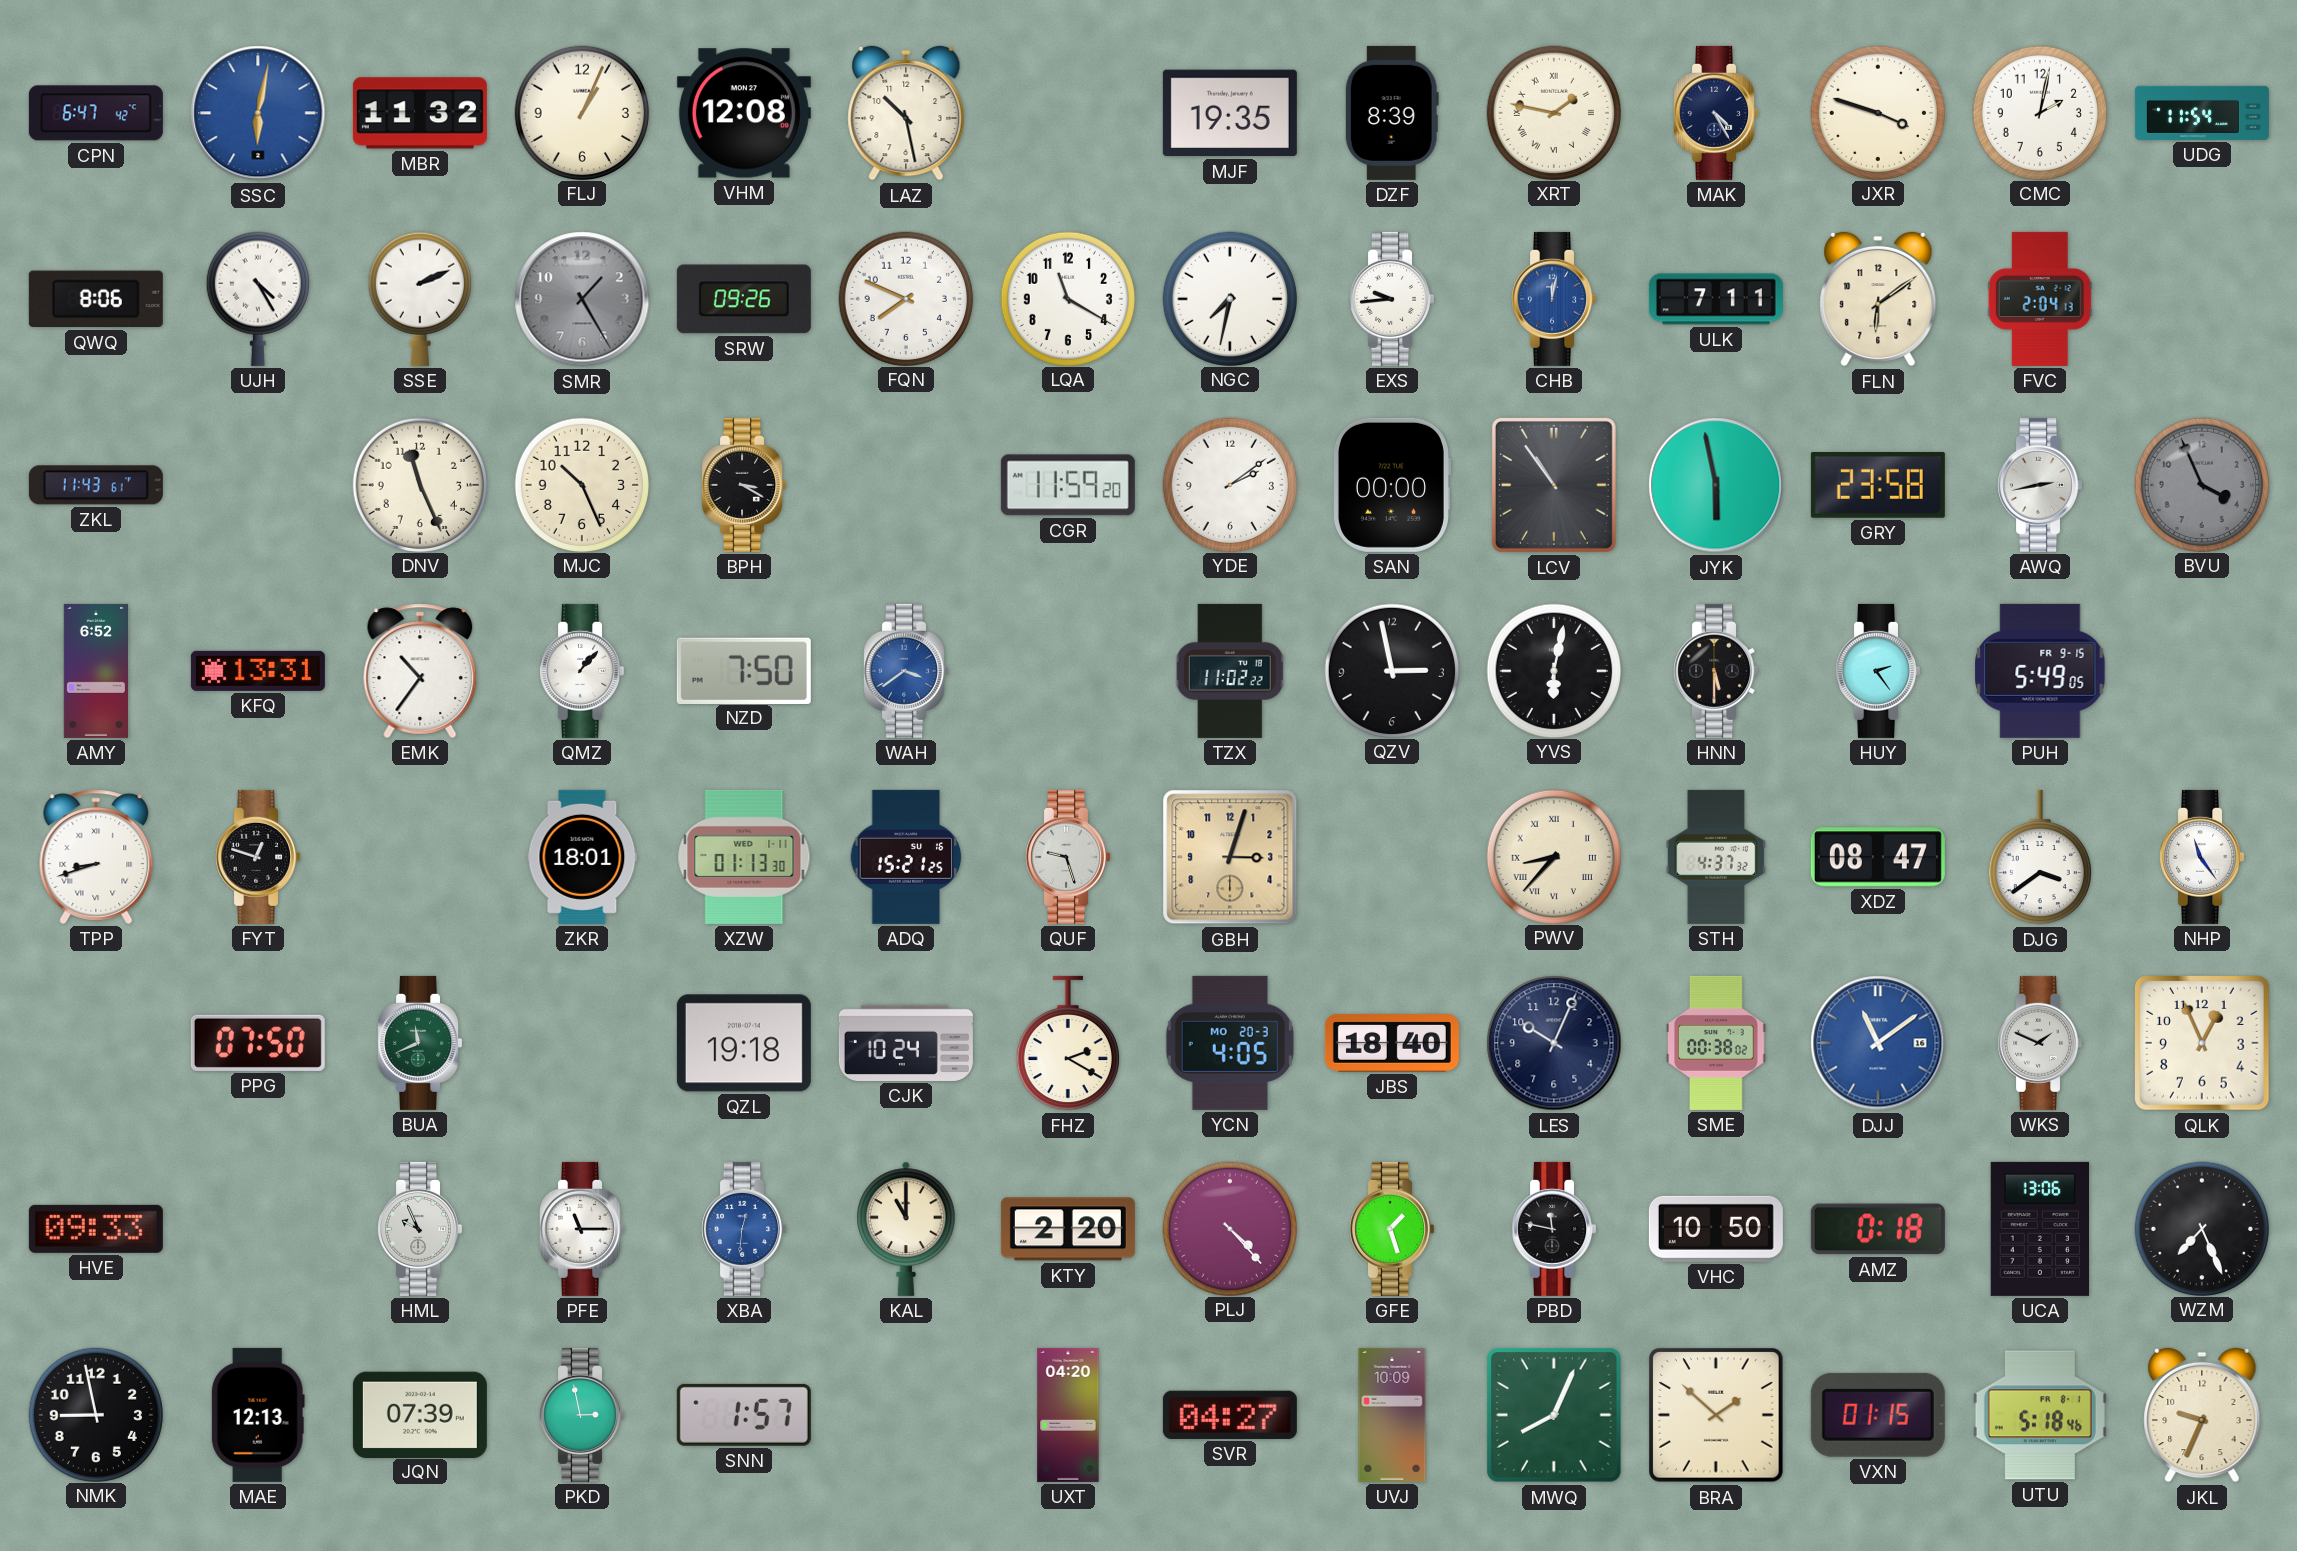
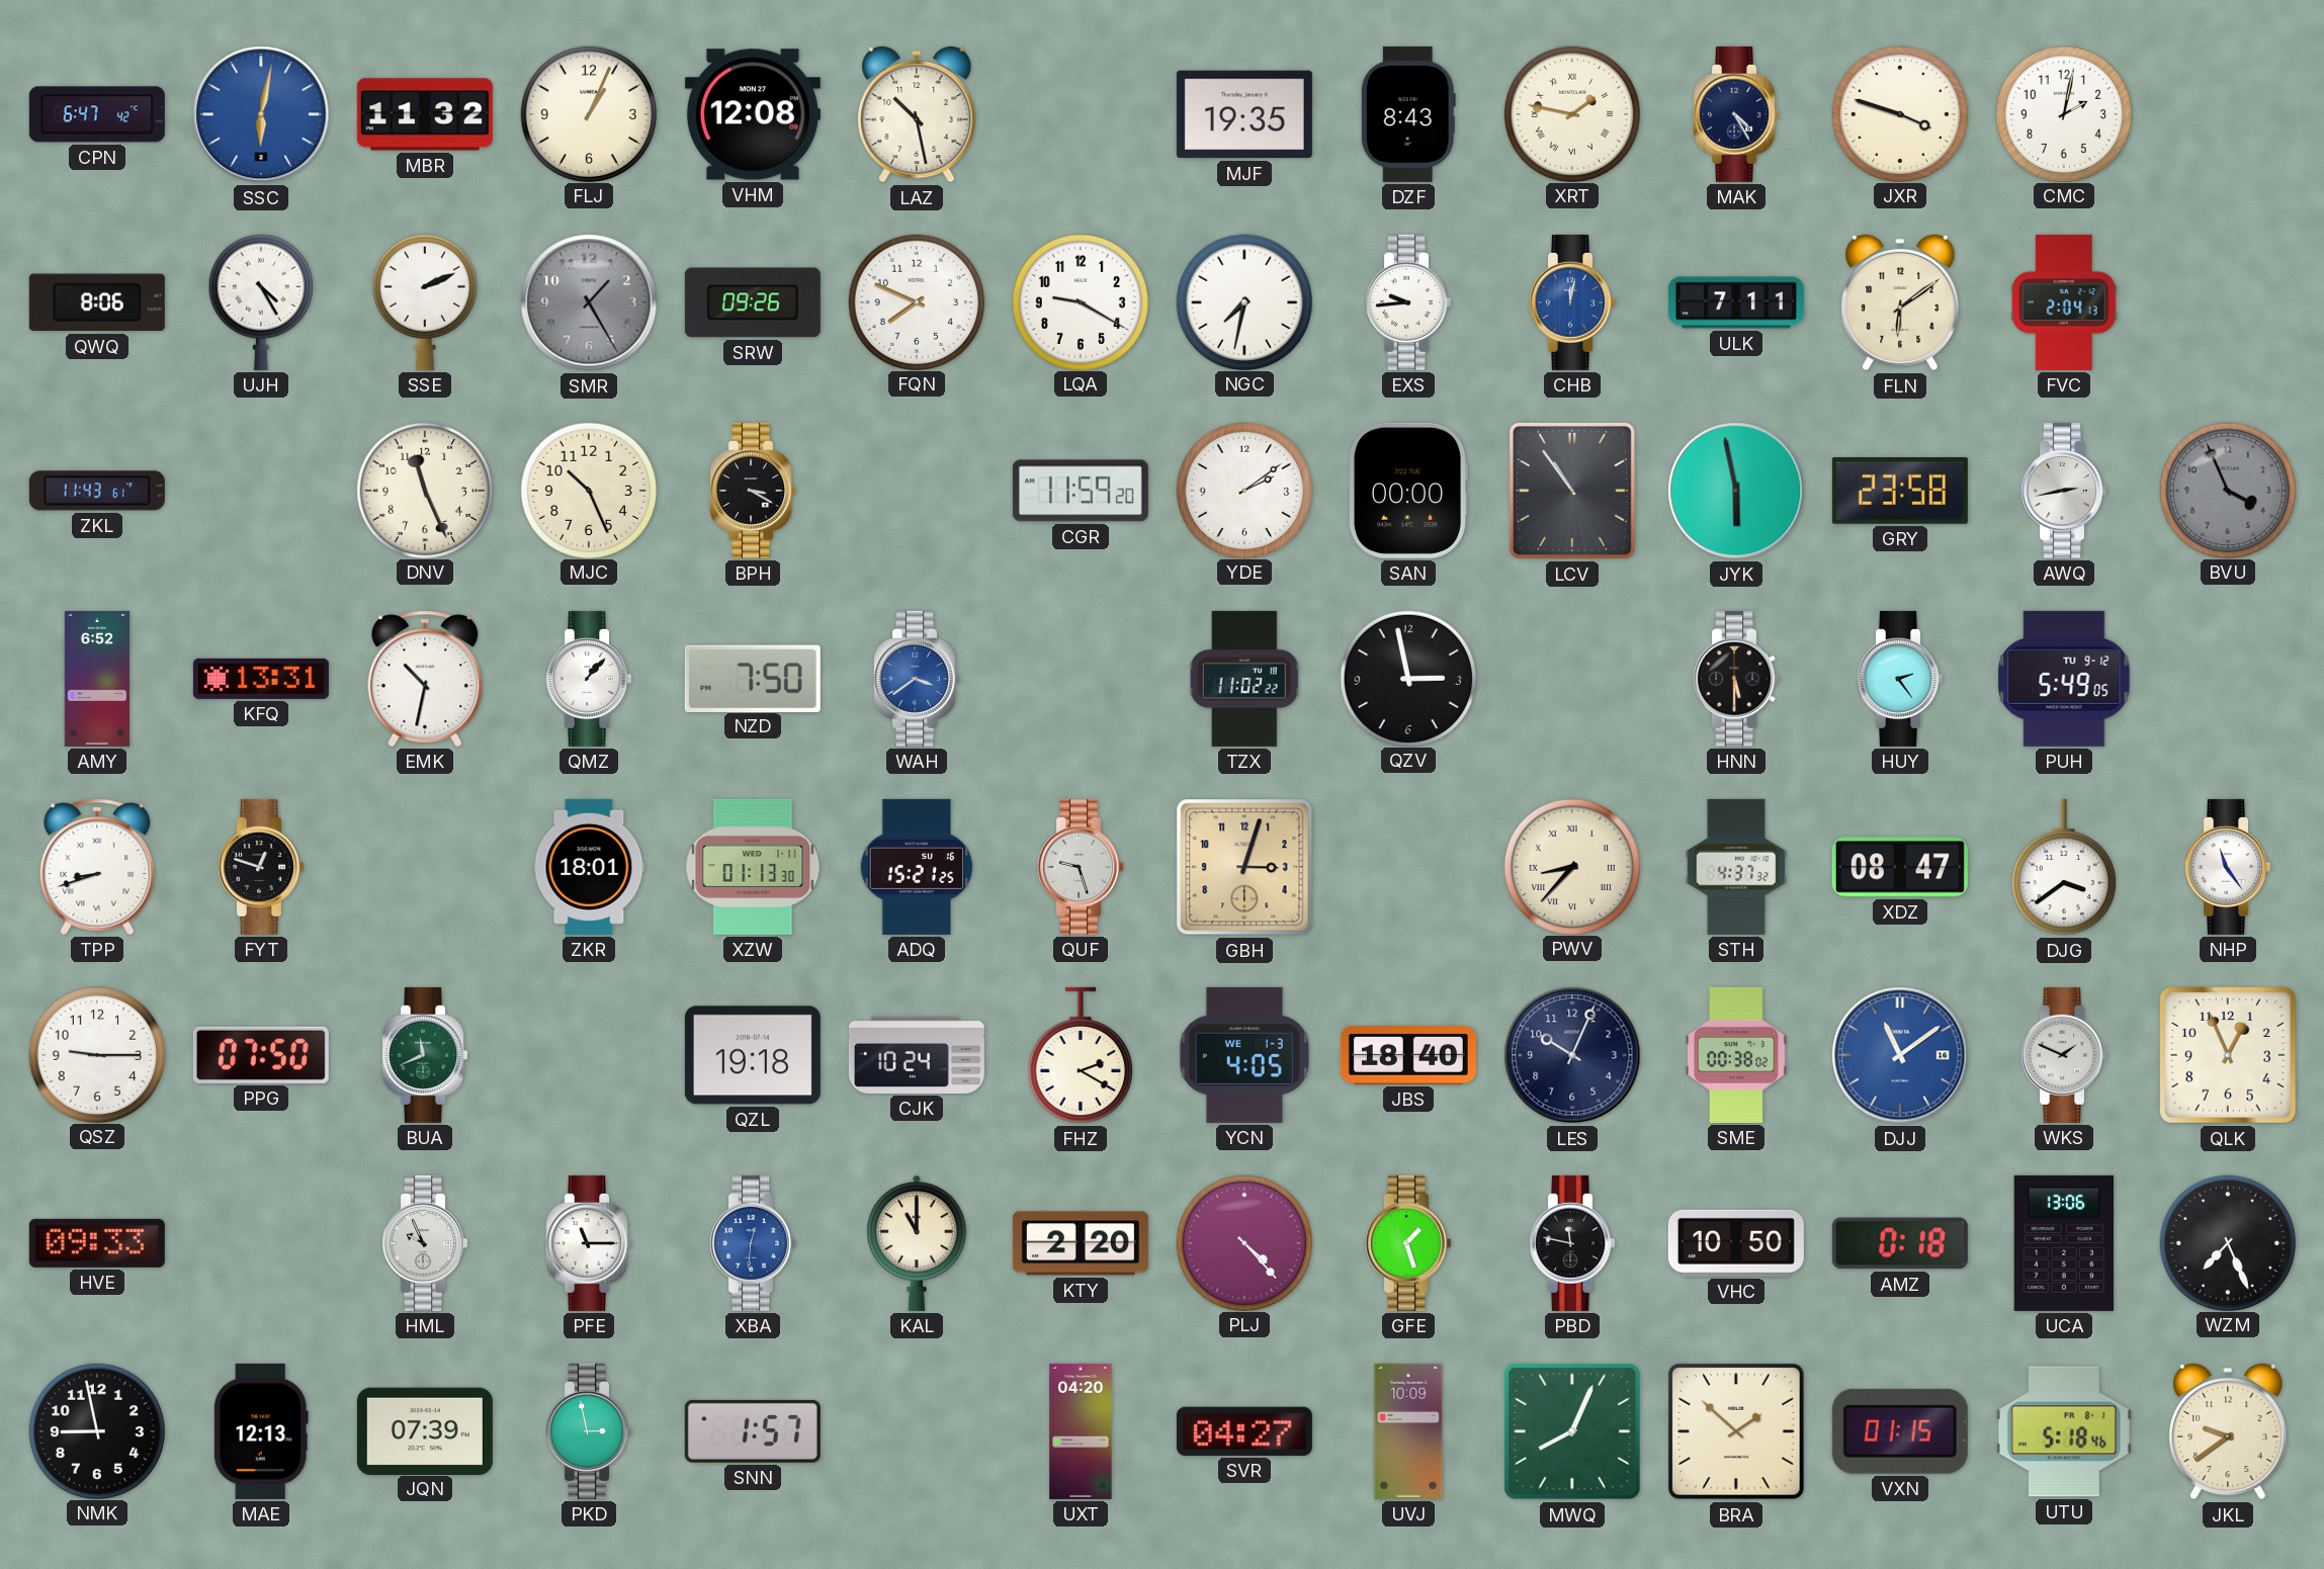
DZF: 8:39 -> 8:43
UDG: 11:54 -> none
LQA: 11:20 -> 9:20
EMK: 10:36 -> 10:32
YVS: 6:02 -> none
PUH date: FR 9-15 -> TU 9-12
QSZ: none -> 9:15
YCN date: MO 20-3 -> WE 1-3
JKL: 9:34 -> 9:39
